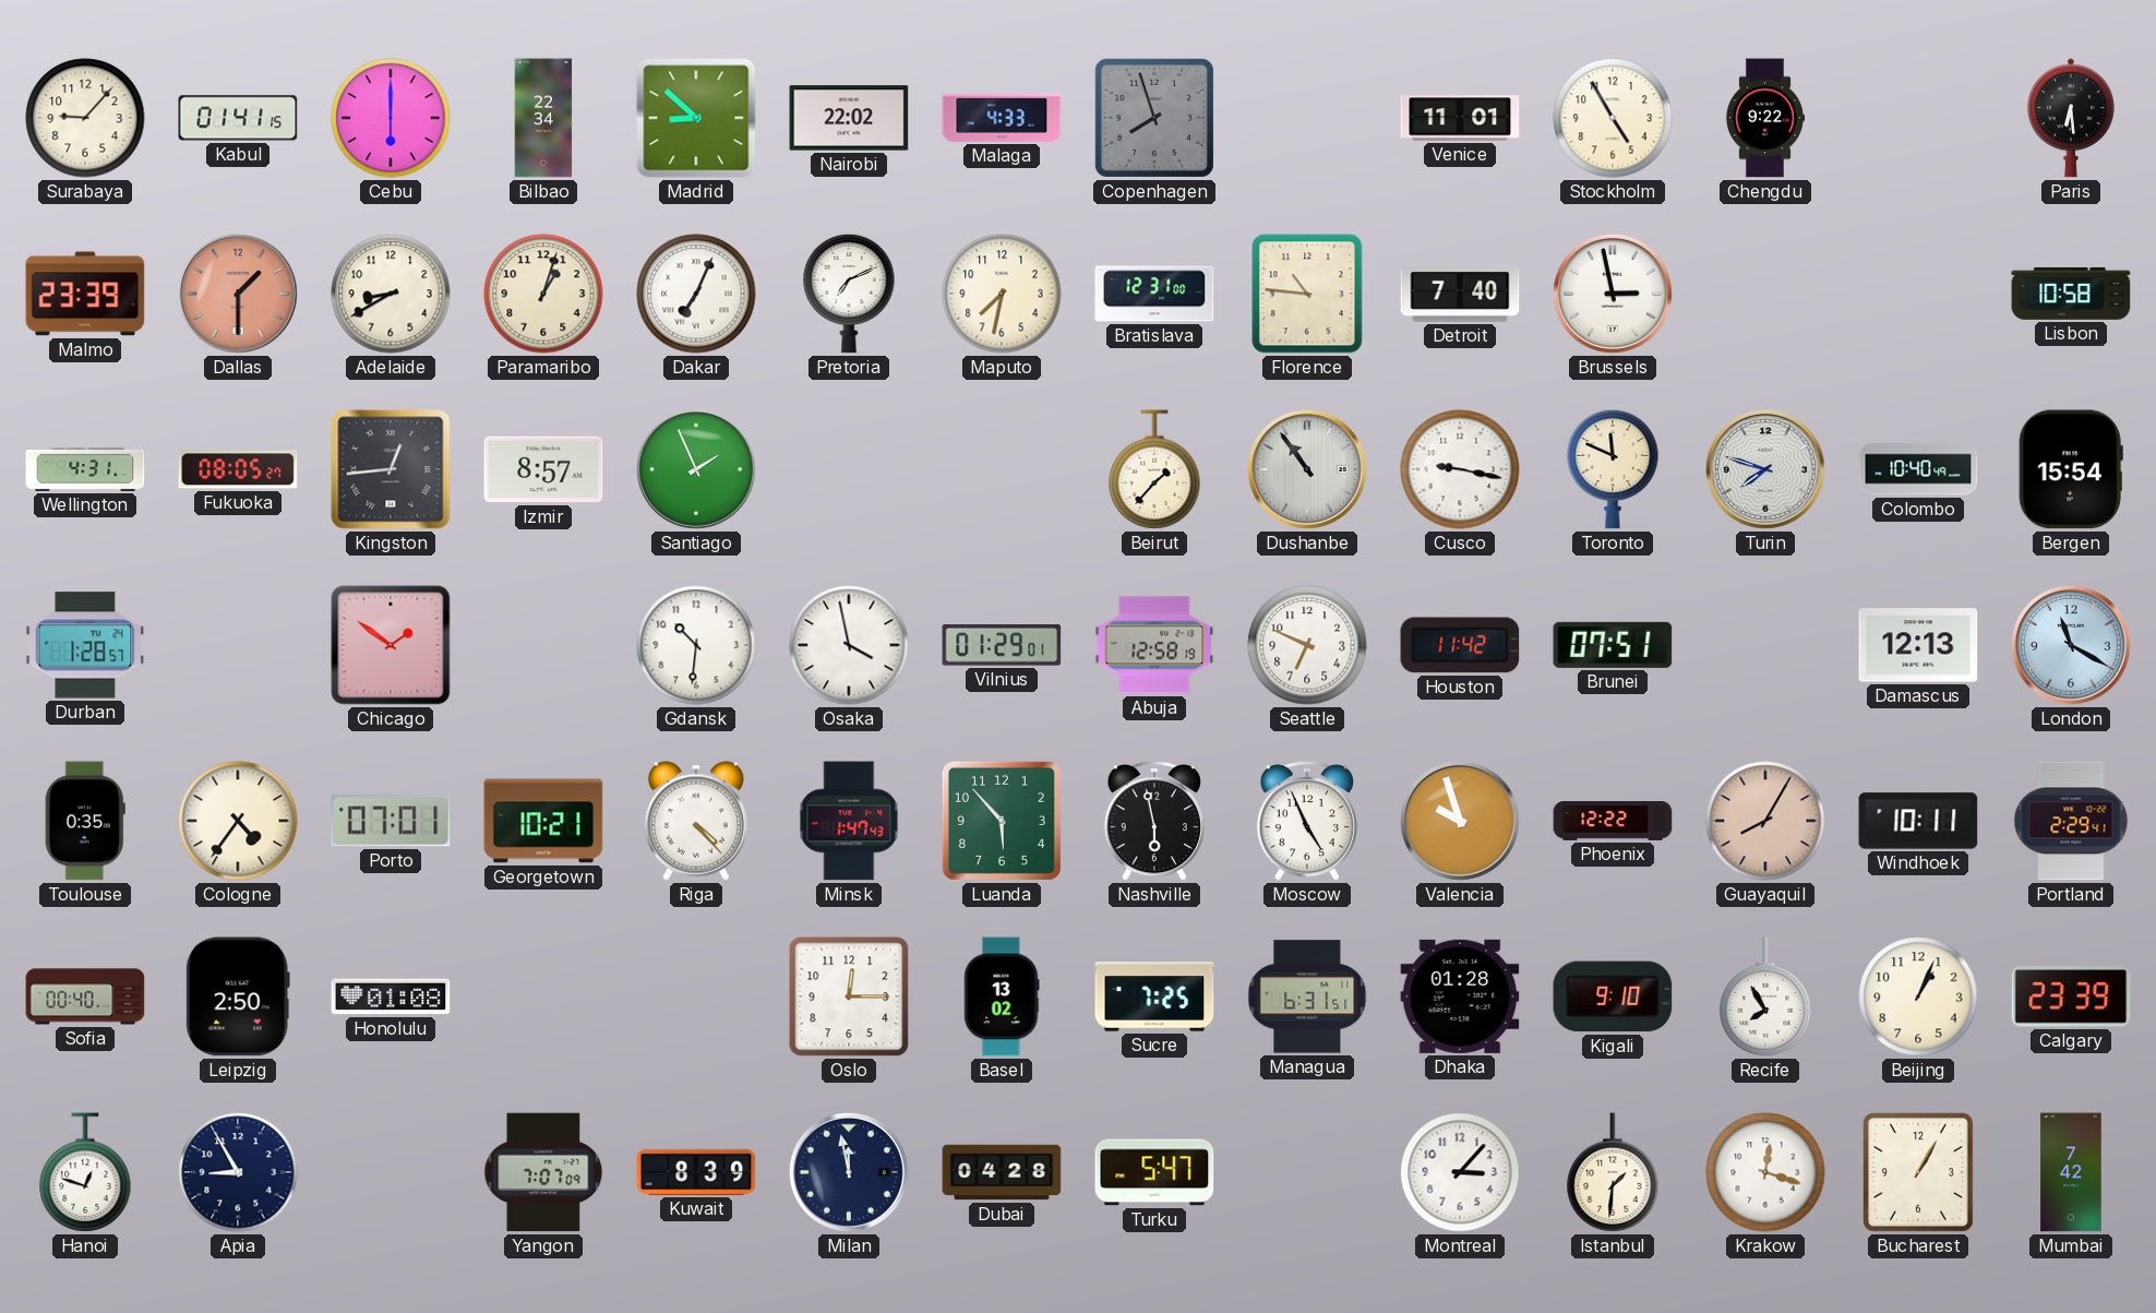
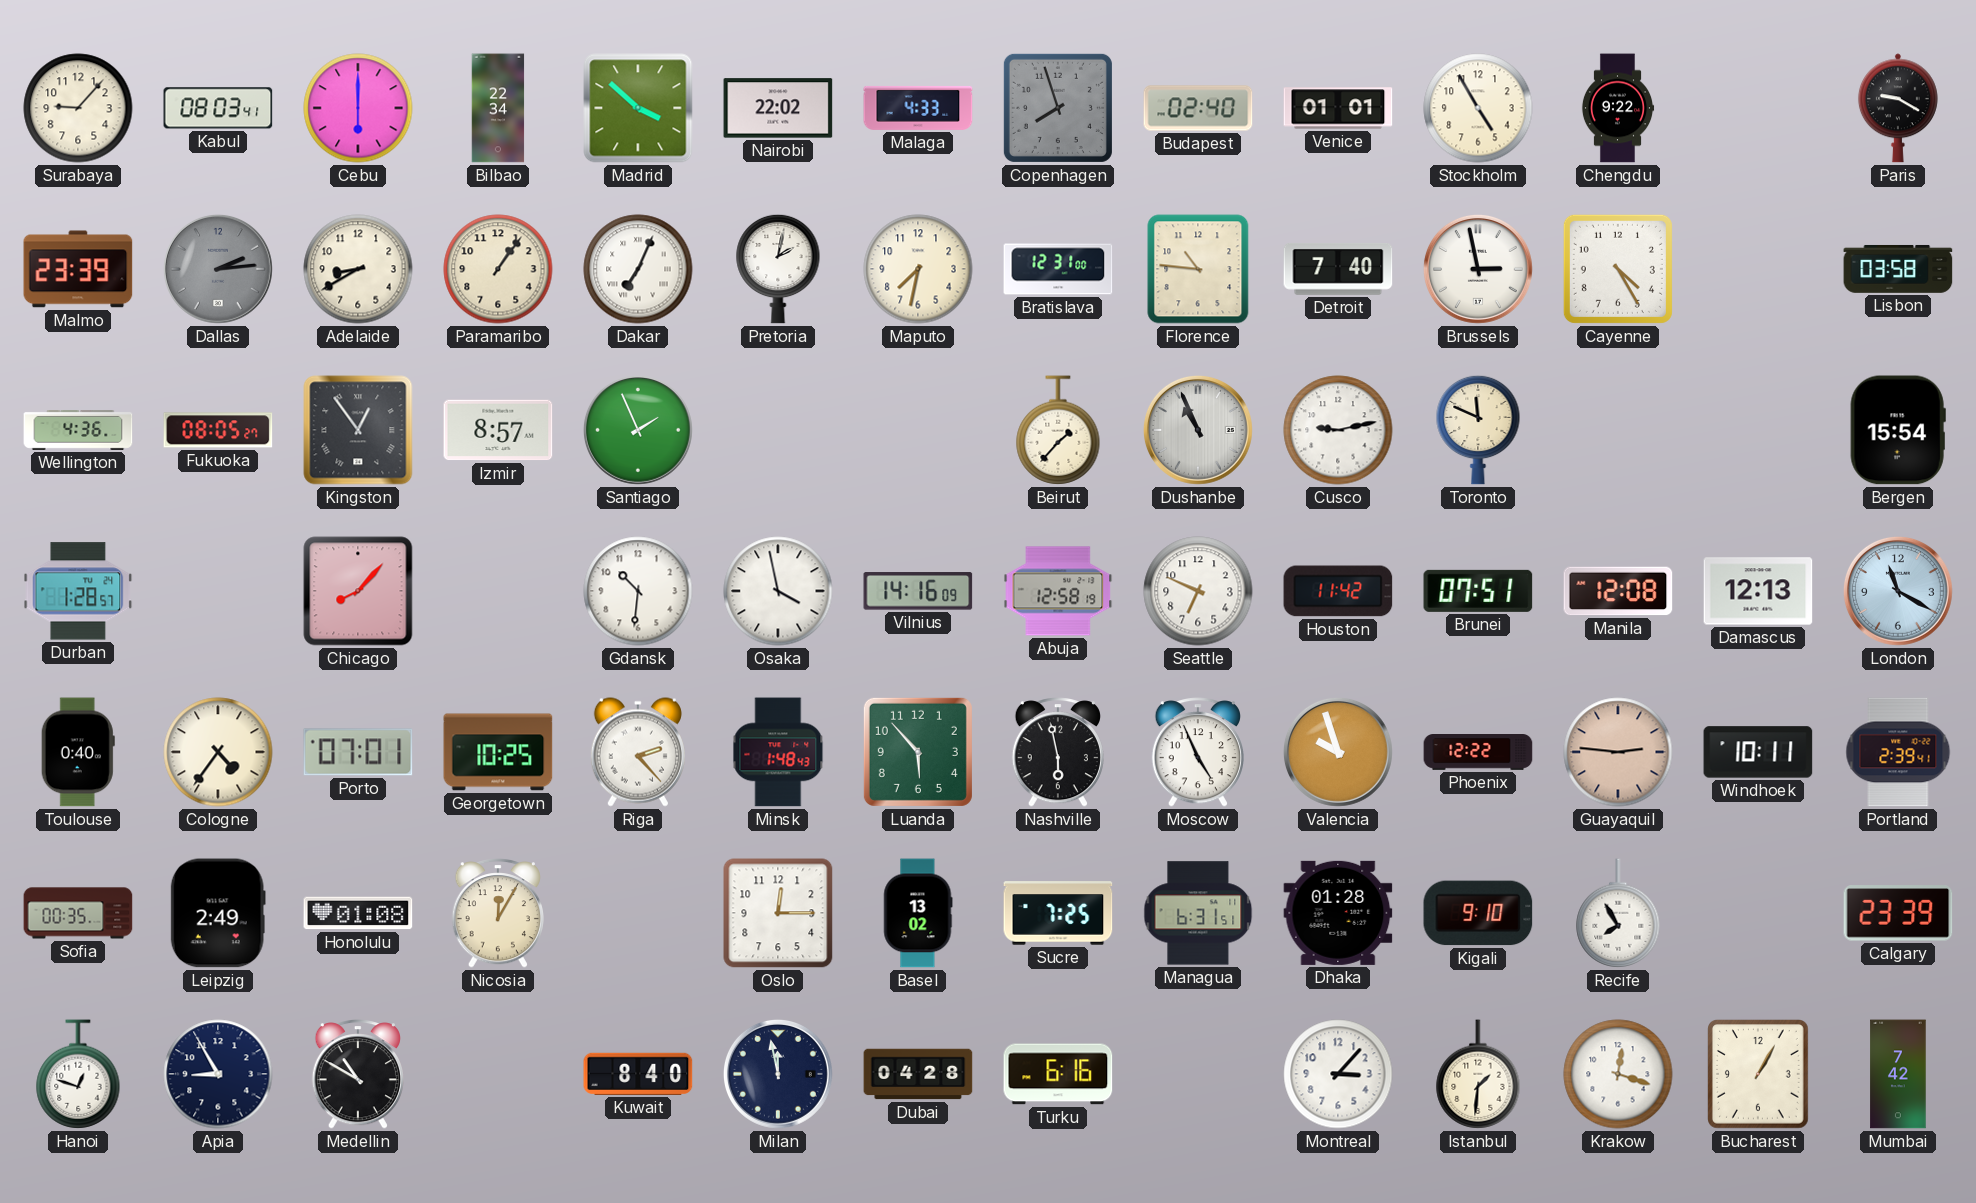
Kabul: 01:41 -> 08:03
Madrid: 8:52 -> 3:52
Budapest: none -> 02:40
Venice: 11:01 -> 01:01
Paris: 6:29 -> 9:20
Dallas: 1:30 -> 2:14
Dallas dial: salmon -> grey
Paramaribo: 1:03 -> 1:06
Pretoria: 7:11 -> 2:02
Cayenne: none -> 4:25
Lisbon: 10:58 -> 03:58
Wellington: 4:31 -> 4:36
Kingston: 12:44 -> 12:54
Dushanbe: 10:54 -> 10:56
Cusco: 9:17 -> 9:13
Turin: 7:48 -> none
Colombo: 10:40 -> none
Chicago: 1:51 -> 8:07
Vilnius: 01:29 -> 14:16
Manila: none -> 12:08
Toulouse: 0:35 -> 0:40
Georgetown: 10:21 -> 10:25
Riga: 4:23 -> 2:23
Minsk: 1:47 -> 1:48
Guayaquil: 8:05 -> 2:46
Portland: 2:29 -> 2:39
Sofia: 00:40 -> 00:35
Leipzig: 2:50 -> 2:49
Nicosia: none -> 12:05
Beijing: 1:04 -> none
Medellin: none -> 10:50
Yangon: 7:07 -> none
Kuwait: 8:39 -> 8:40
Turku: 5:47 -> 6:16
